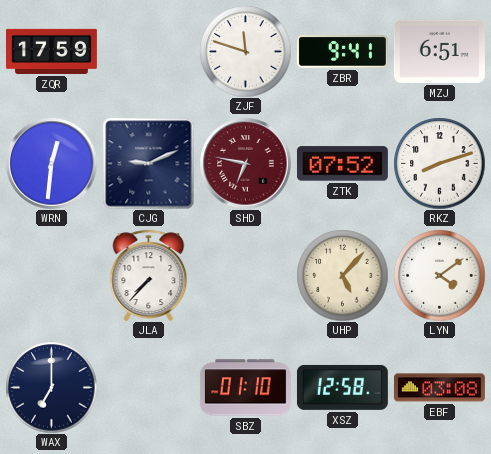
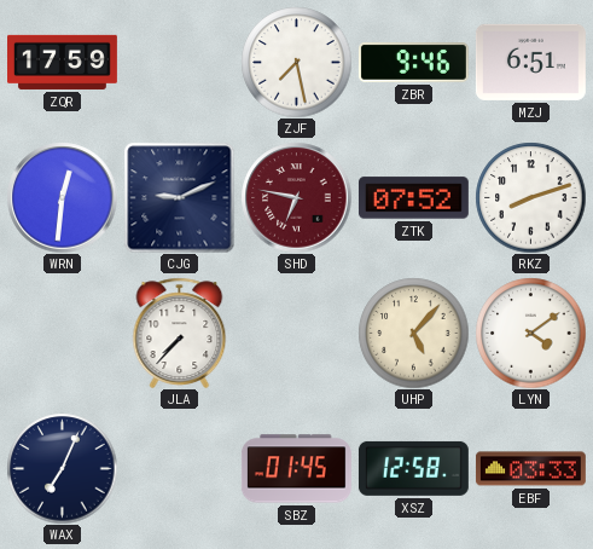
ZJF: 11:48 -> 7:28
ZBR: 9:41 -> 9:46
WAX: 7:00 -> 7:04
SBZ: 01:10 -> 01:45
EBF: 03:08 -> 03:33
